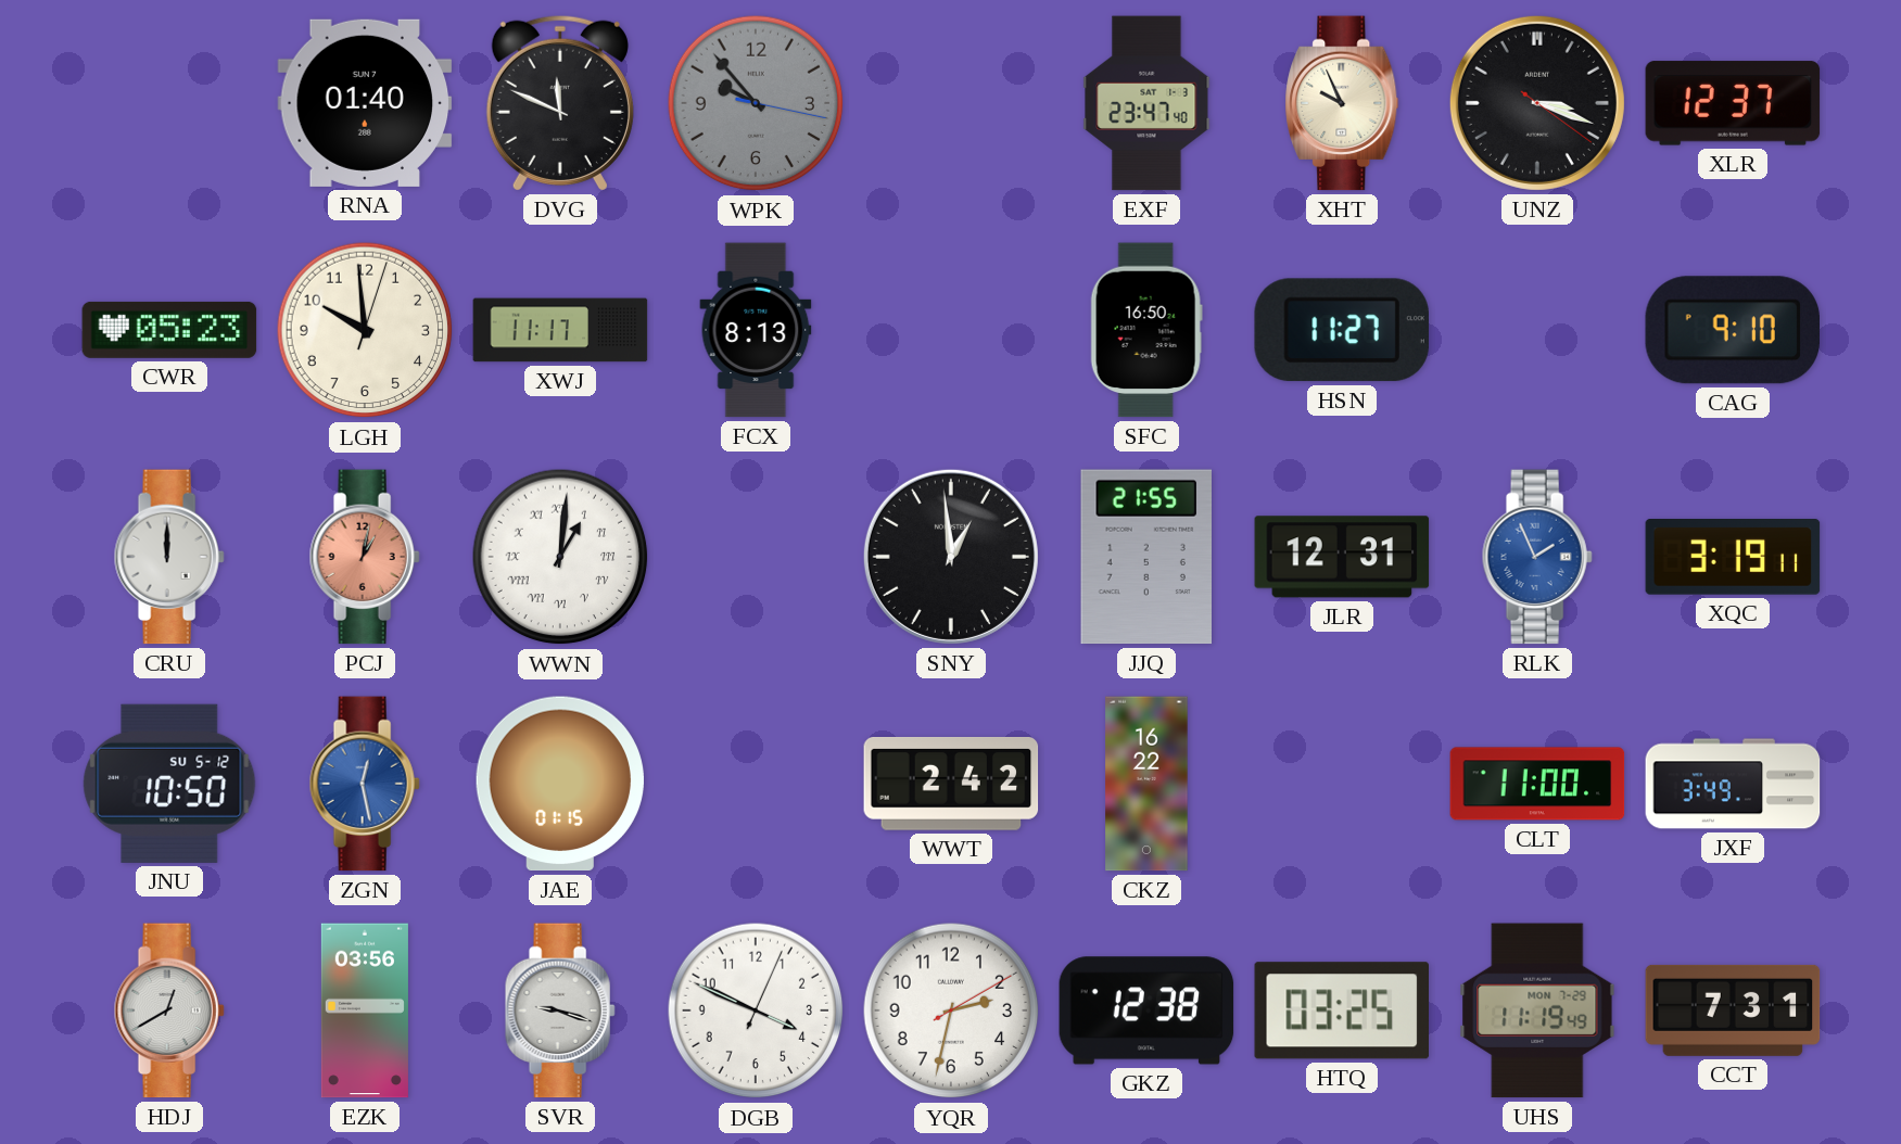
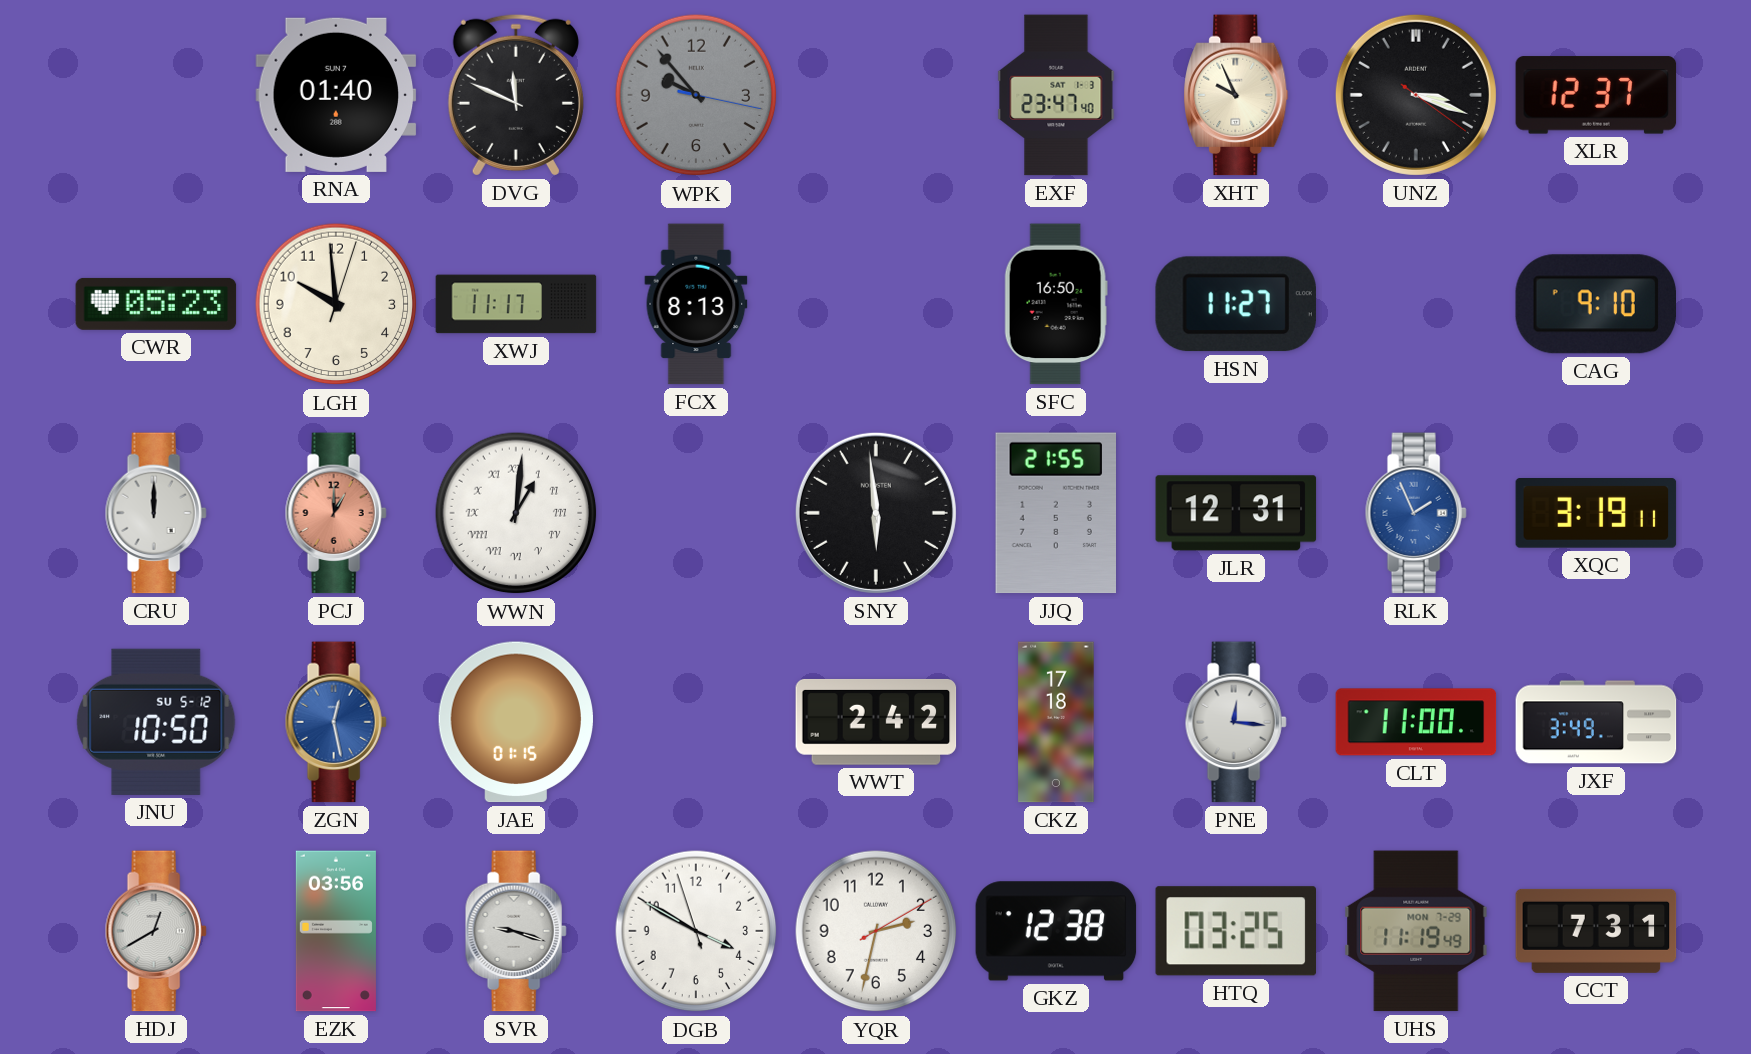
PCJ: 1:02 -> 1:00
SNY: 12:59 -> 5:59
CKZ: 16:22 -> 17:18
PNE: none -> 12:16
DGB: 3:49:04 -> 3:49:57
